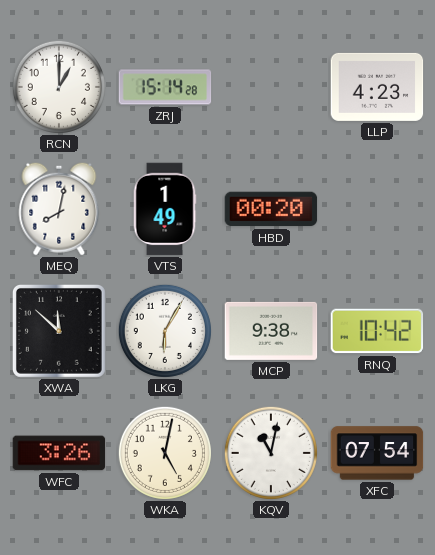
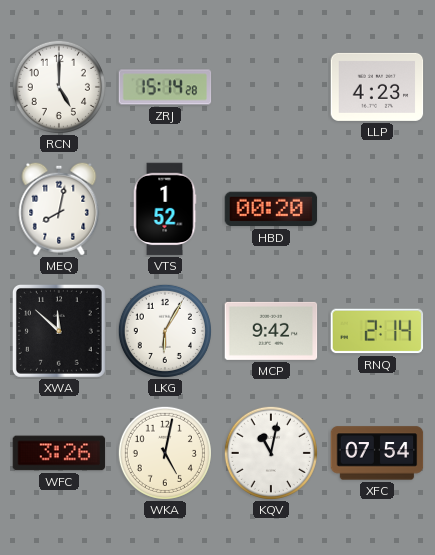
RCN: 1:00 -> 5:00
VTS: 1:49 -> 1:52
MCP: 9:38 -> 9:42
RNQ: 10:42 -> 2:14
